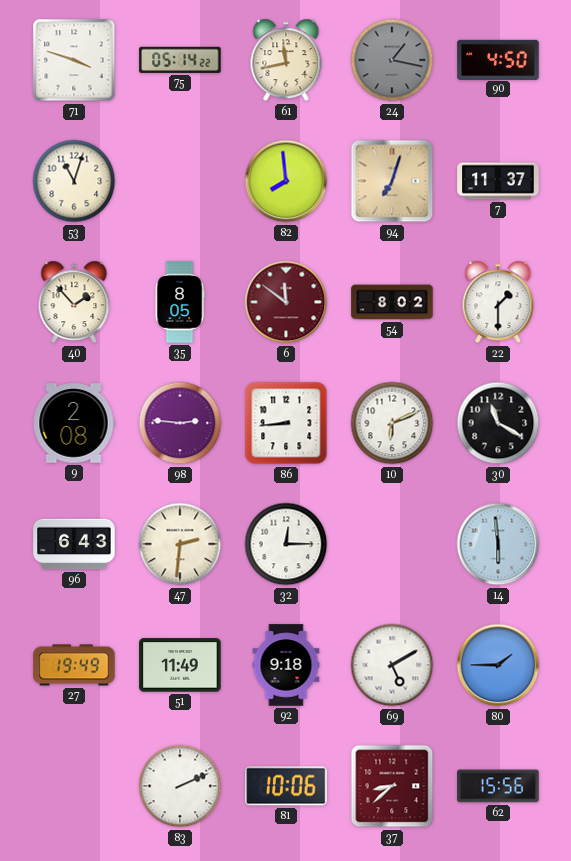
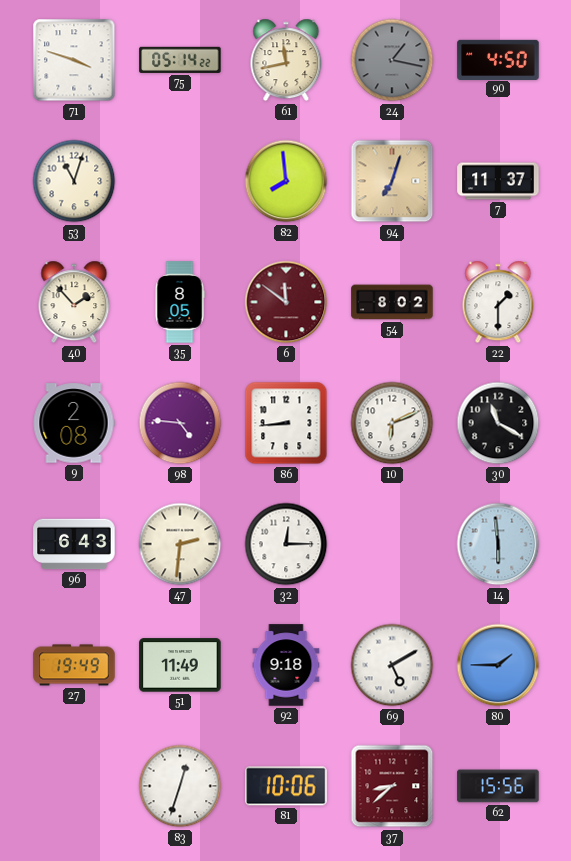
98: 2:46 -> 4:46
83: 2:11 -> 12:33
